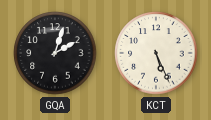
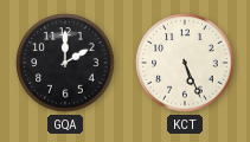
GQA: 2:03 -> 2:00
